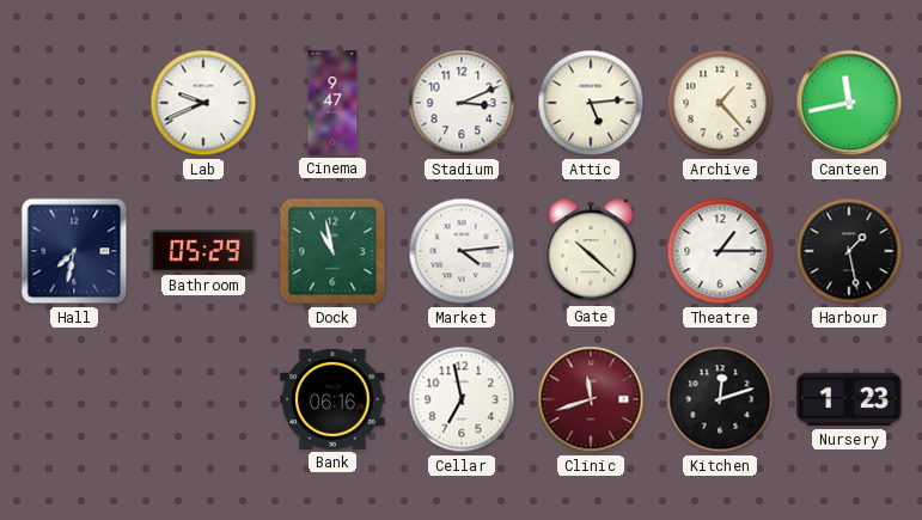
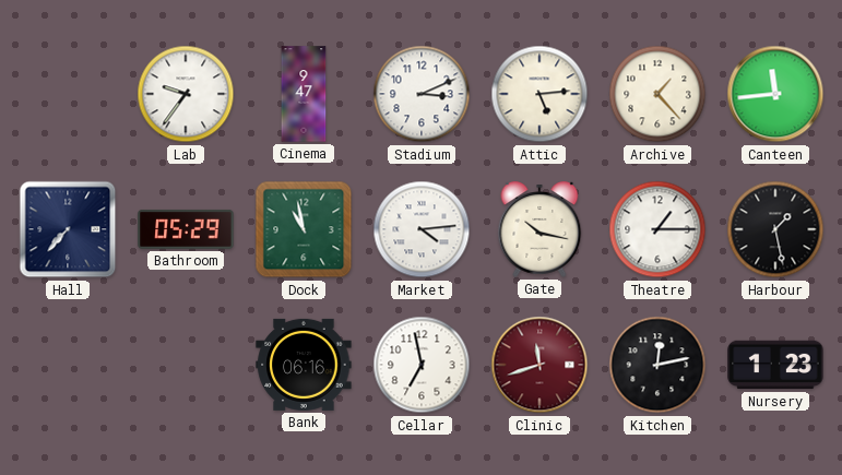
Lab: 9:41 -> 9:36
Canteen: 11:43 -> 11:44
Hall: 7:32 -> 7:37
Gate: 10:22 -> 10:17
Kitchen: 12:12 -> 12:13
